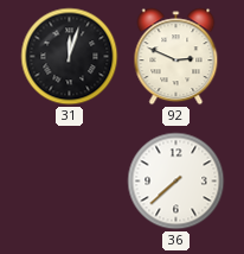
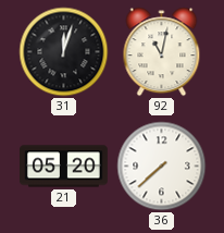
92: 2:49 -> 11:02
21: none -> 05:20
